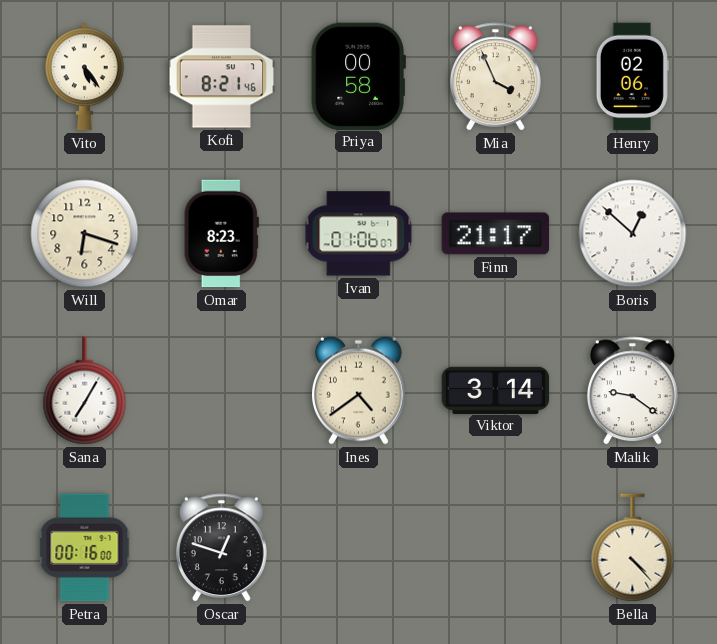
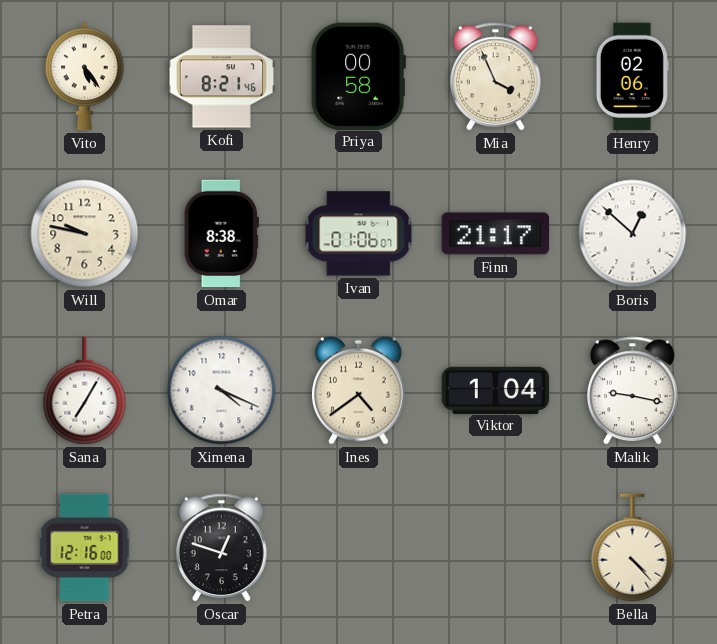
Will: 6:18 -> 9:47
Omar: 8:23 -> 8:38
Ximena: none -> 4:19
Viktor: 3:14 -> 1:04
Malik: 9:21 -> 9:17
Petra: 00:16 -> 12:16
